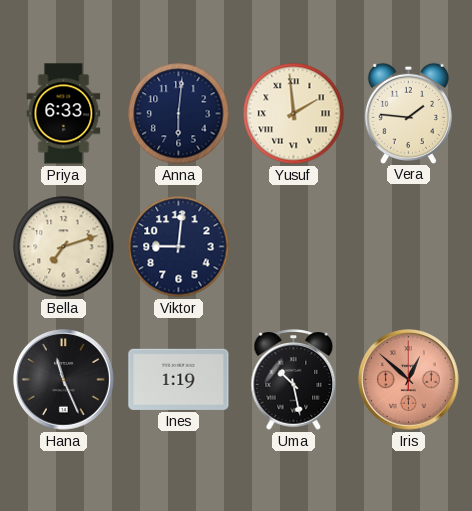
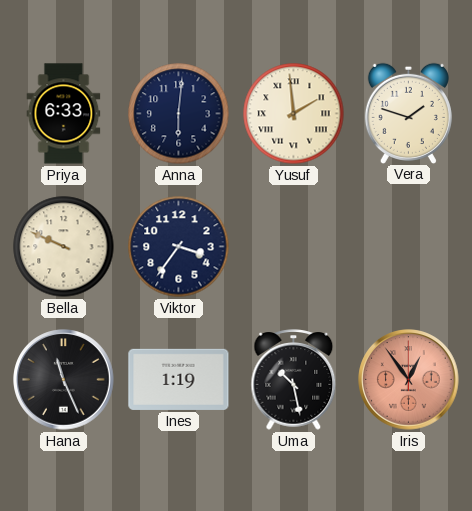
Vera: 1:46 -> 1:48
Bella: 7:12 -> 9:49
Viktor: 9:01 -> 3:36
Iris: 12:52 -> 12:54
